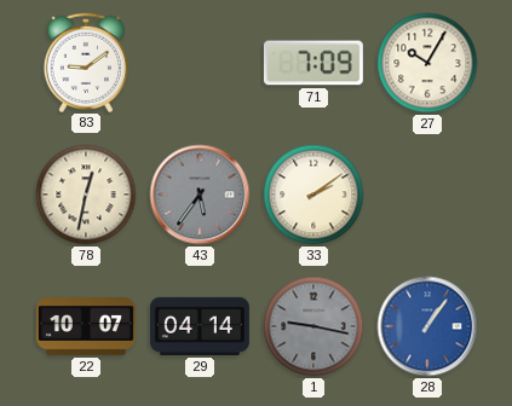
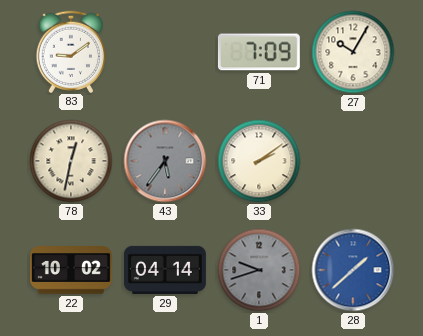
22: 10:07 -> 10:02
1: 9:17 -> 9:42
28: 1:06 -> 1:38
